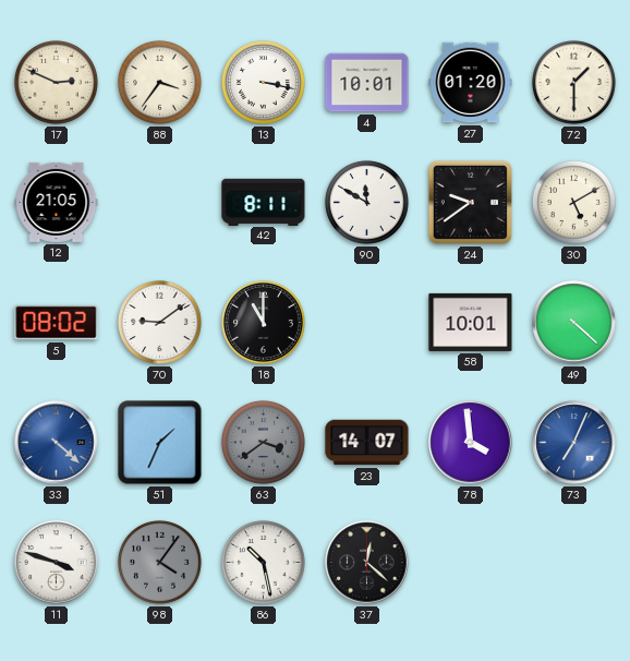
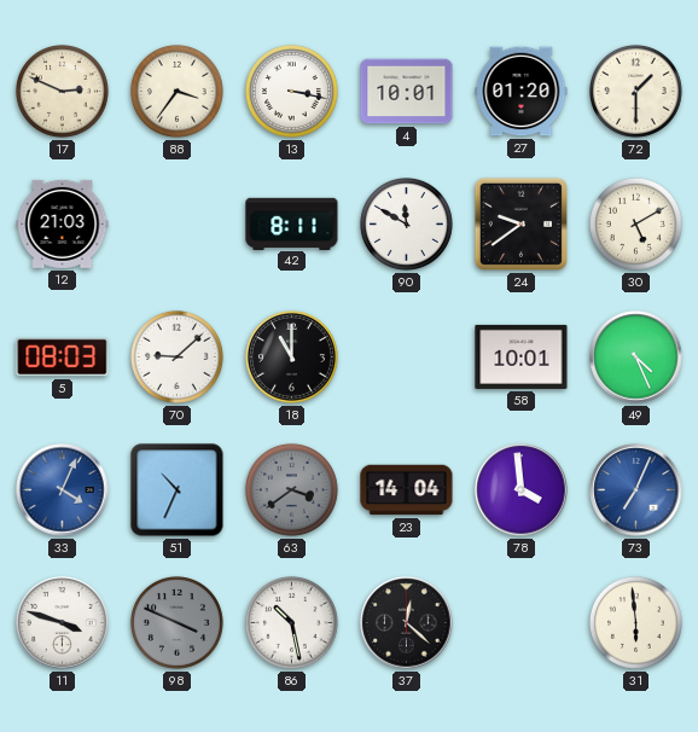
12: 21:05 -> 21:03
5: 08:02 -> 08:03
70: 9:09 -> 9:08
49: 4:22 -> 4:26
33: 4:22 -> 4:04
51: 1:34 -> 10:34
23: 14:07 -> 14:04
98: 4:06 -> 3:49
31: none -> 5:59
